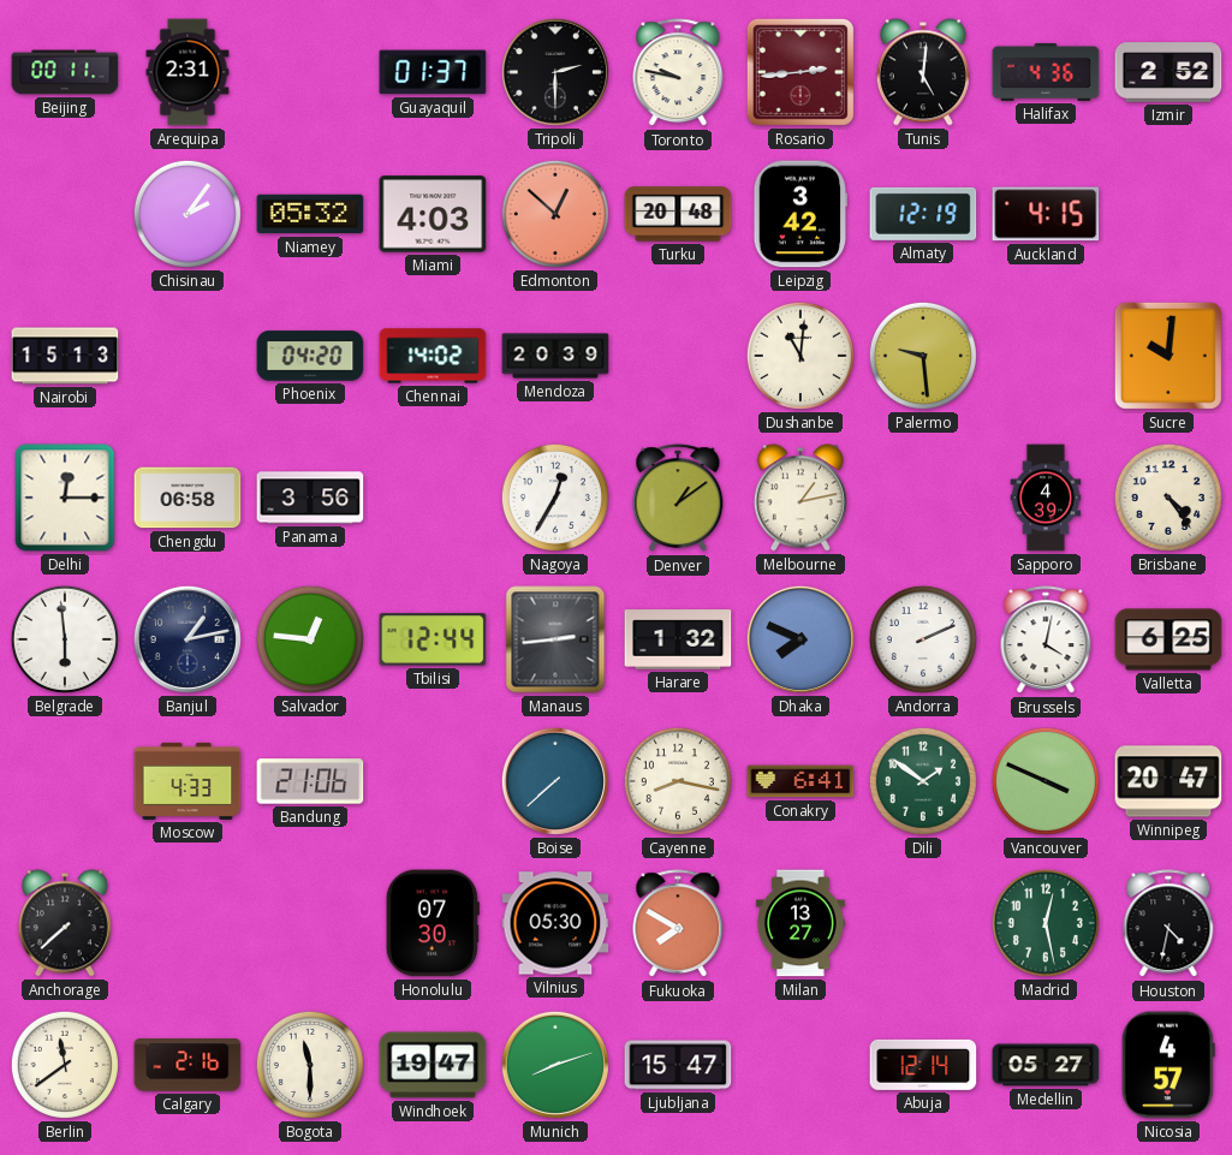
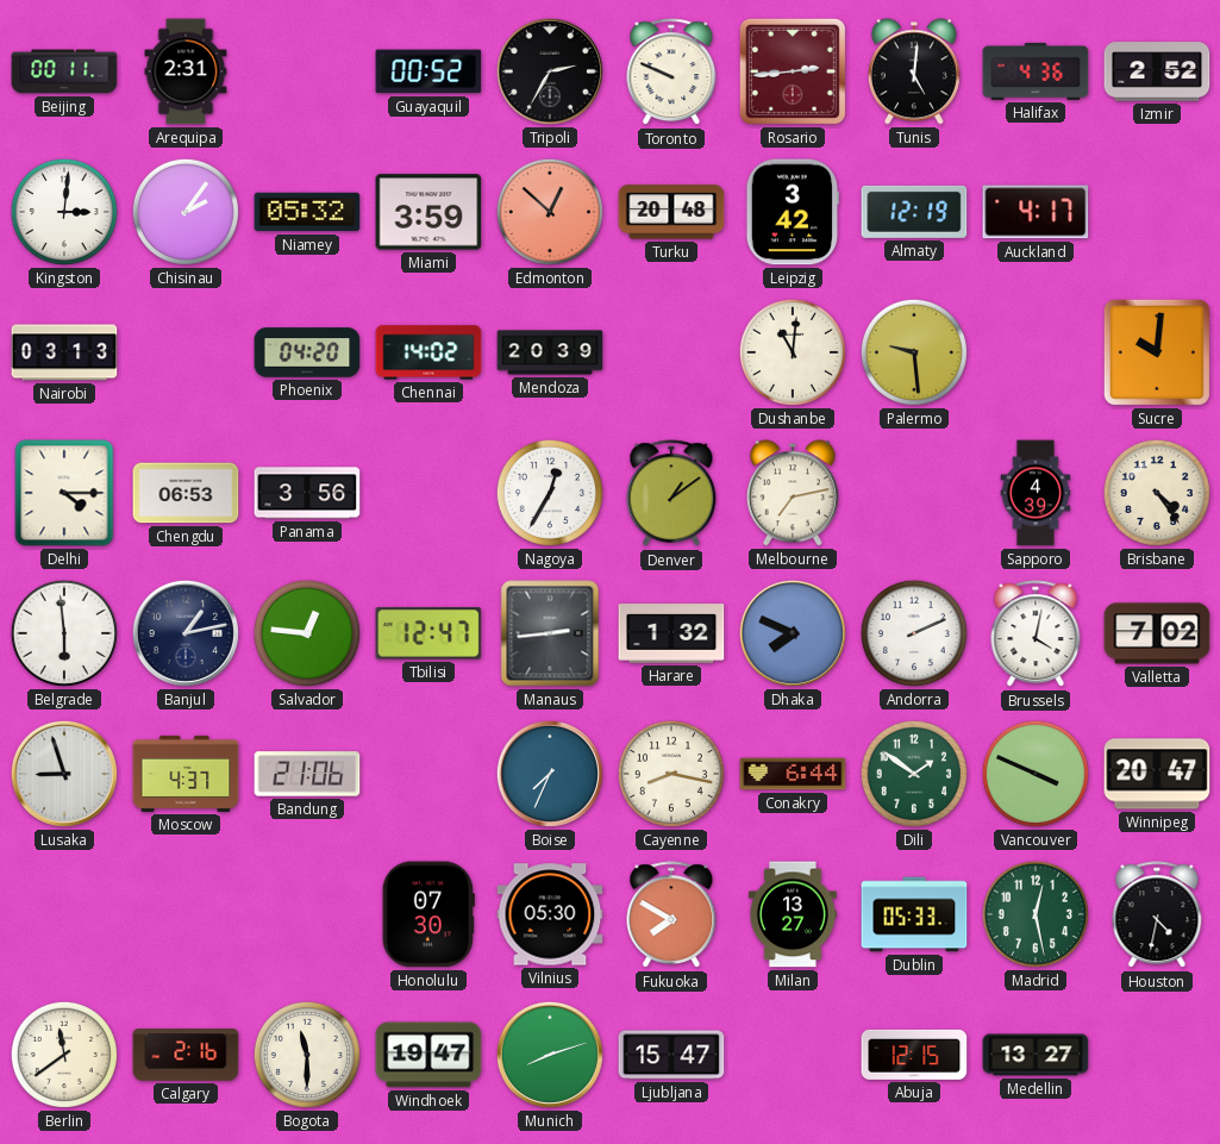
Guayaquil: 01:37 -> 00:52
Tripoli: 2:30 -> 2:35
Toronto: 9:47 -> 9:49
Kingston: none -> 3:01
Miami: 4:03 -> 3:59
Auckland: 4:15 -> 4:17
Nairobi: 15:13 -> 03:13
Delhi: 12:15 -> 4:15
Chengdu: 06:58 -> 06:53
Melbourne: 1:13 -> 7:13
Tbilisi: 12:44 -> 12:47
Valletta: 6:25 -> 7:02
Lusaka: none -> 8:57
Moscow: 4:33 -> 4:37
Boise: 7:38 -> 7:34
Conakry: 6:41 -> 6:44
Anchorage: 7:38 -> none
Dublin: none -> 05:33
Abuja: 12:14 -> 12:15
Medellin: 05:27 -> 13:27
Nicosia: 4:57 -> none
